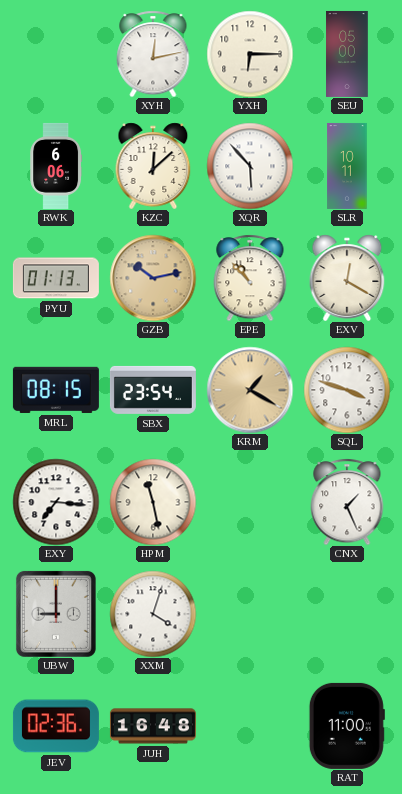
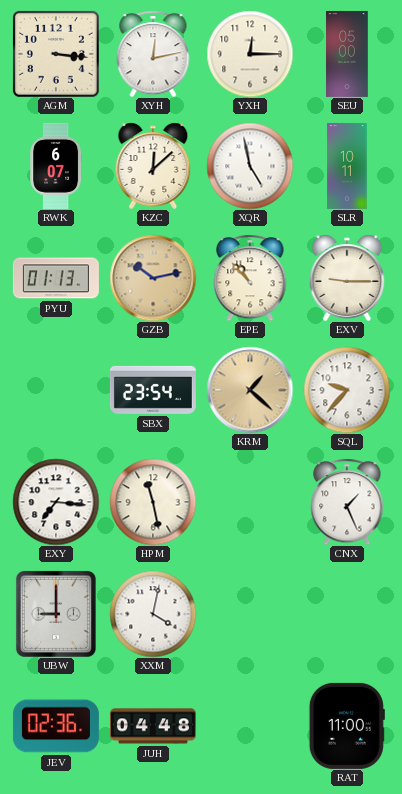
AGM: none -> 3:16
YXH: 6:15 -> 12:15
RWK: 6:06 -> 6:07
XQR: 5:53 -> 4:58
EXV: 12:20 -> 9:15
MRL: 08:15 -> none
KRM: 1:20 -> 1:22
SQL: 3:48 -> 9:37
XXM: 4:03 -> 4:02
JUH: 16:48 -> 04:48
